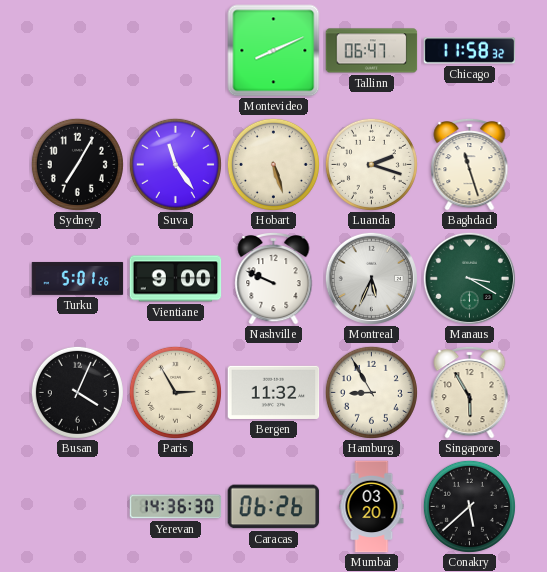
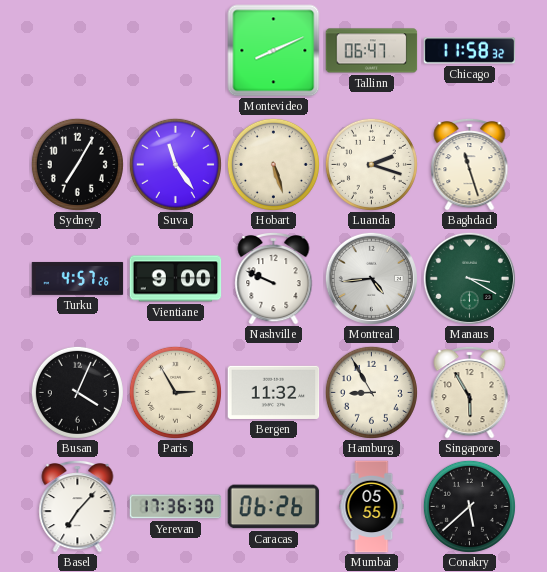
Turku: 5:01 -> 4:57
Montreal: 5:34 -> 4:44
Basel: none -> 7:07
Yerevan: 14:36 -> 17:36
Mumbai: 03:20 -> 05:55
